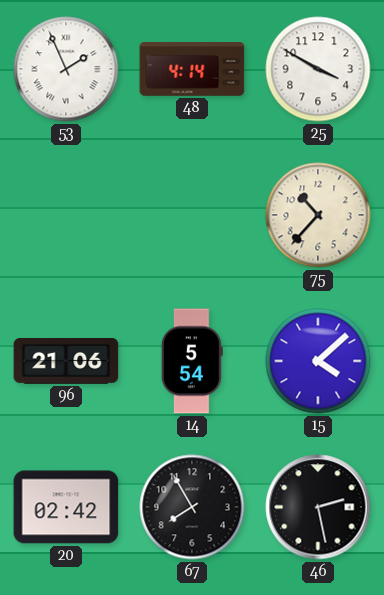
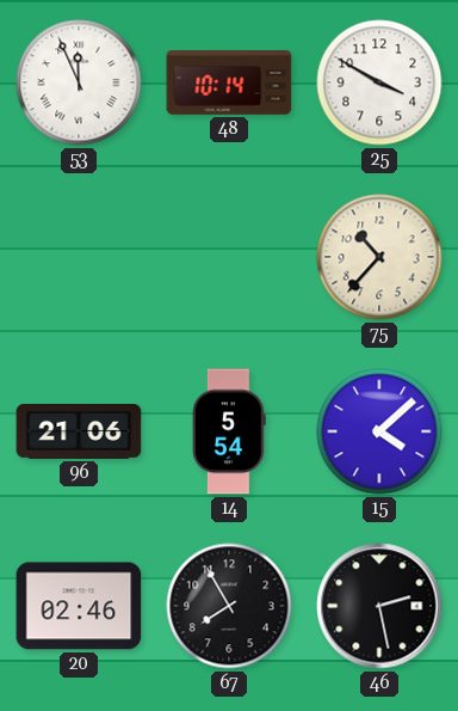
53: 1:56 -> 11:56
48: 4:14 -> 10:14
20: 02:42 -> 02:46
